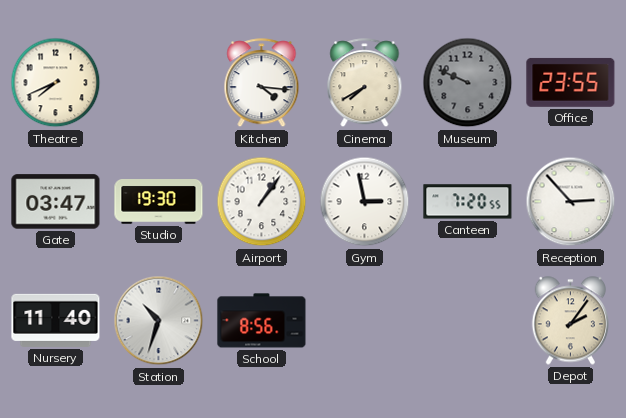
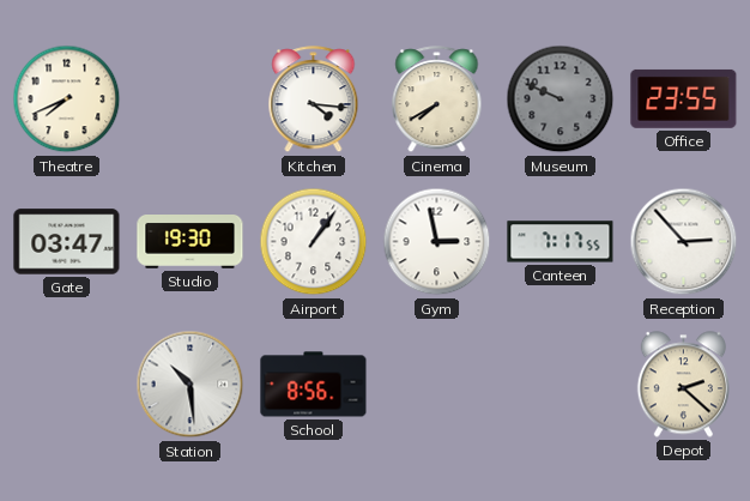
Canteen: 7:20 -> 7:17
Nursery: 11:40 -> none
Station: 10:33 -> 10:29
Depot: 2:06 -> 2:22
